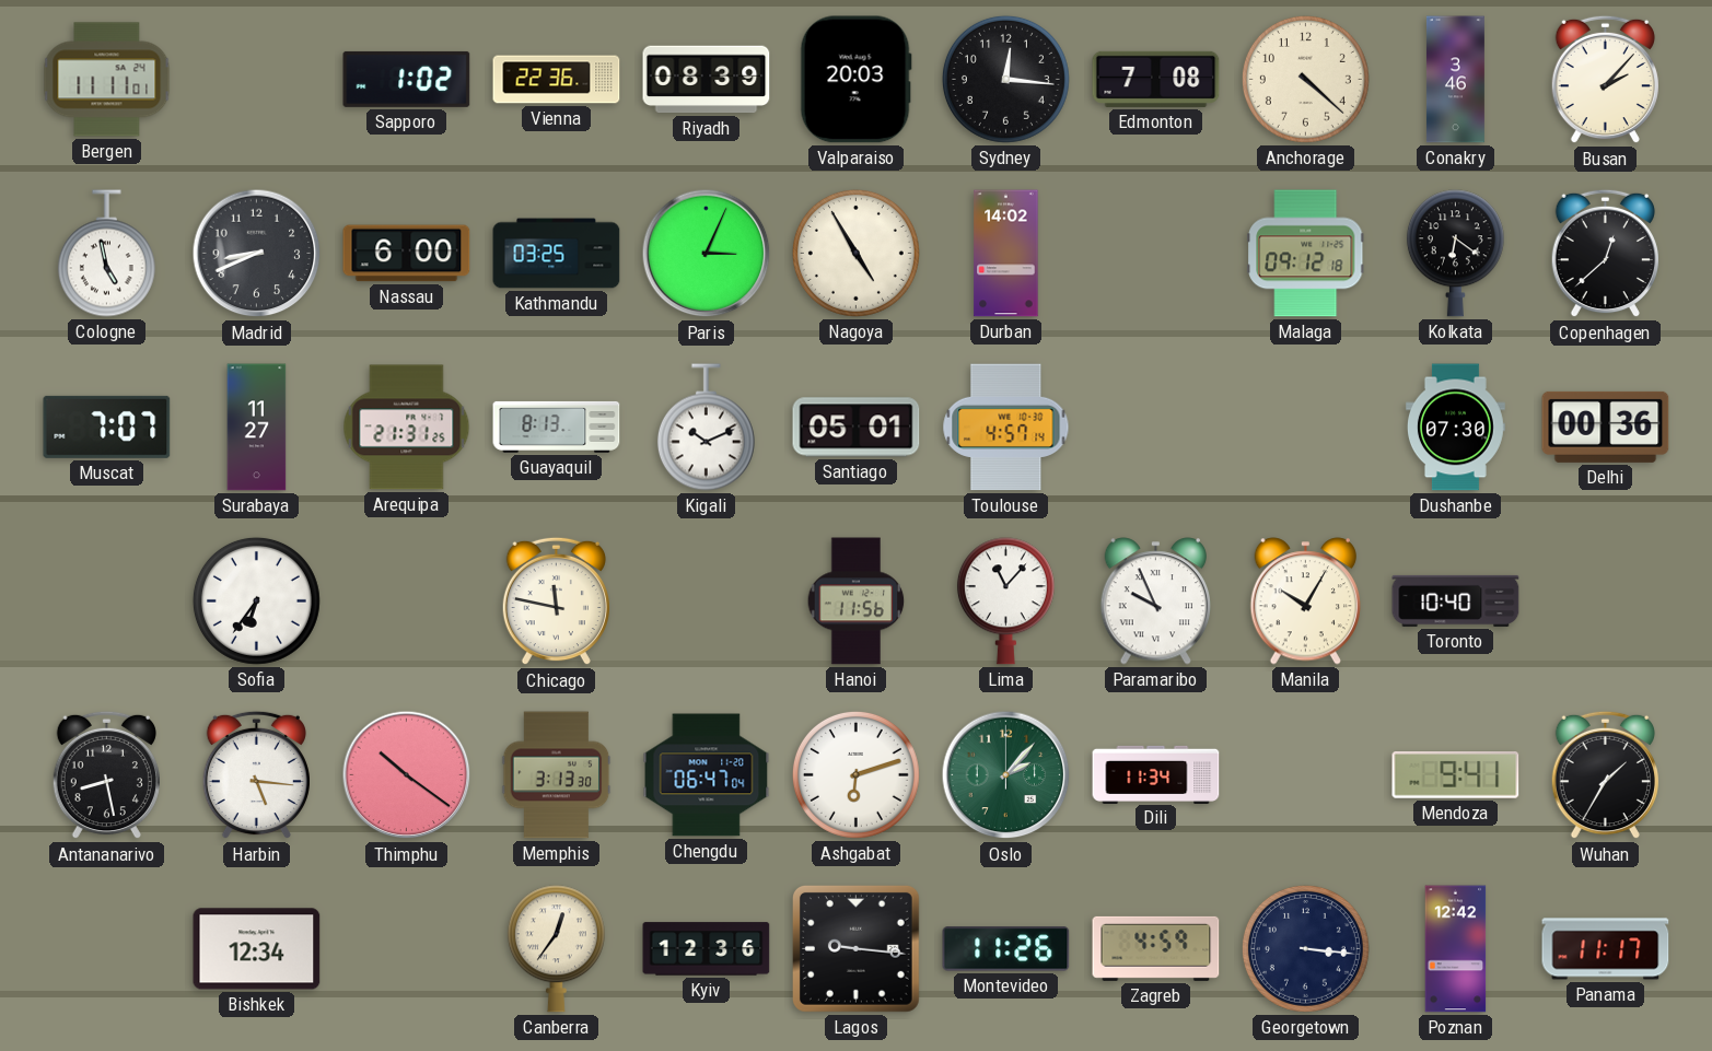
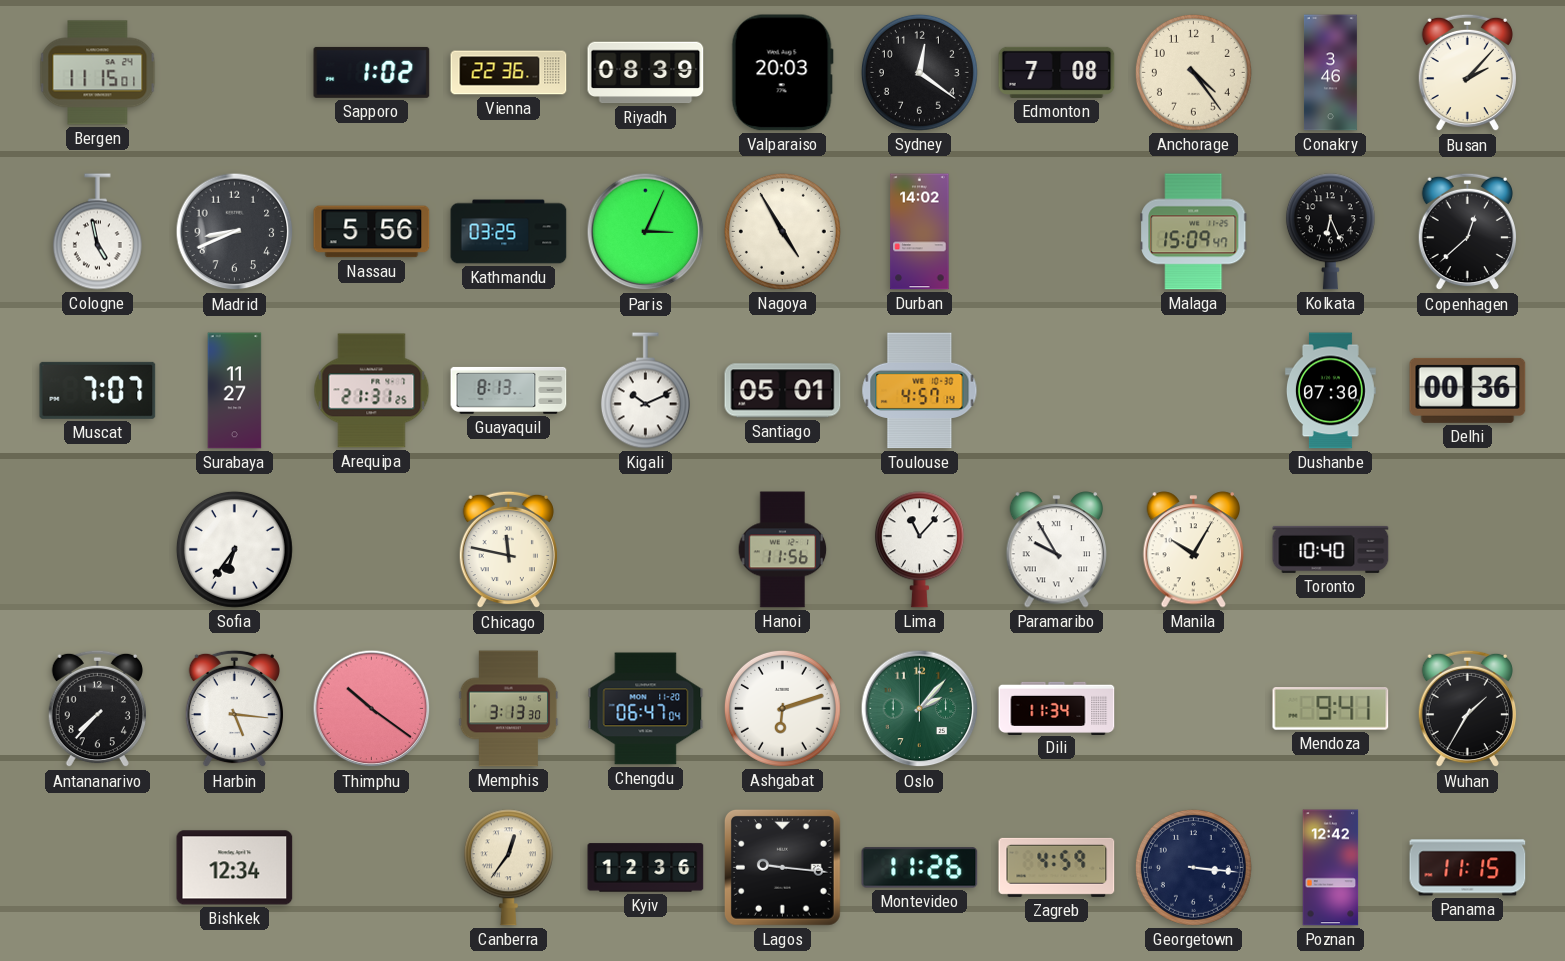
Bergen: 11:11 -> 11:15
Sydney: 12:16 -> 12:21
Anchorage: 4:22 -> 4:24
Nassau: 6:00 -> 5:56
Malaga: 09:12 -> 15:09
Kolkata: 6:21 -> 6:26
Paramaribo: 9:56 -> 9:55
Antananarivo: 8:28 -> 7:37
Panama: 11:17 -> 11:15
